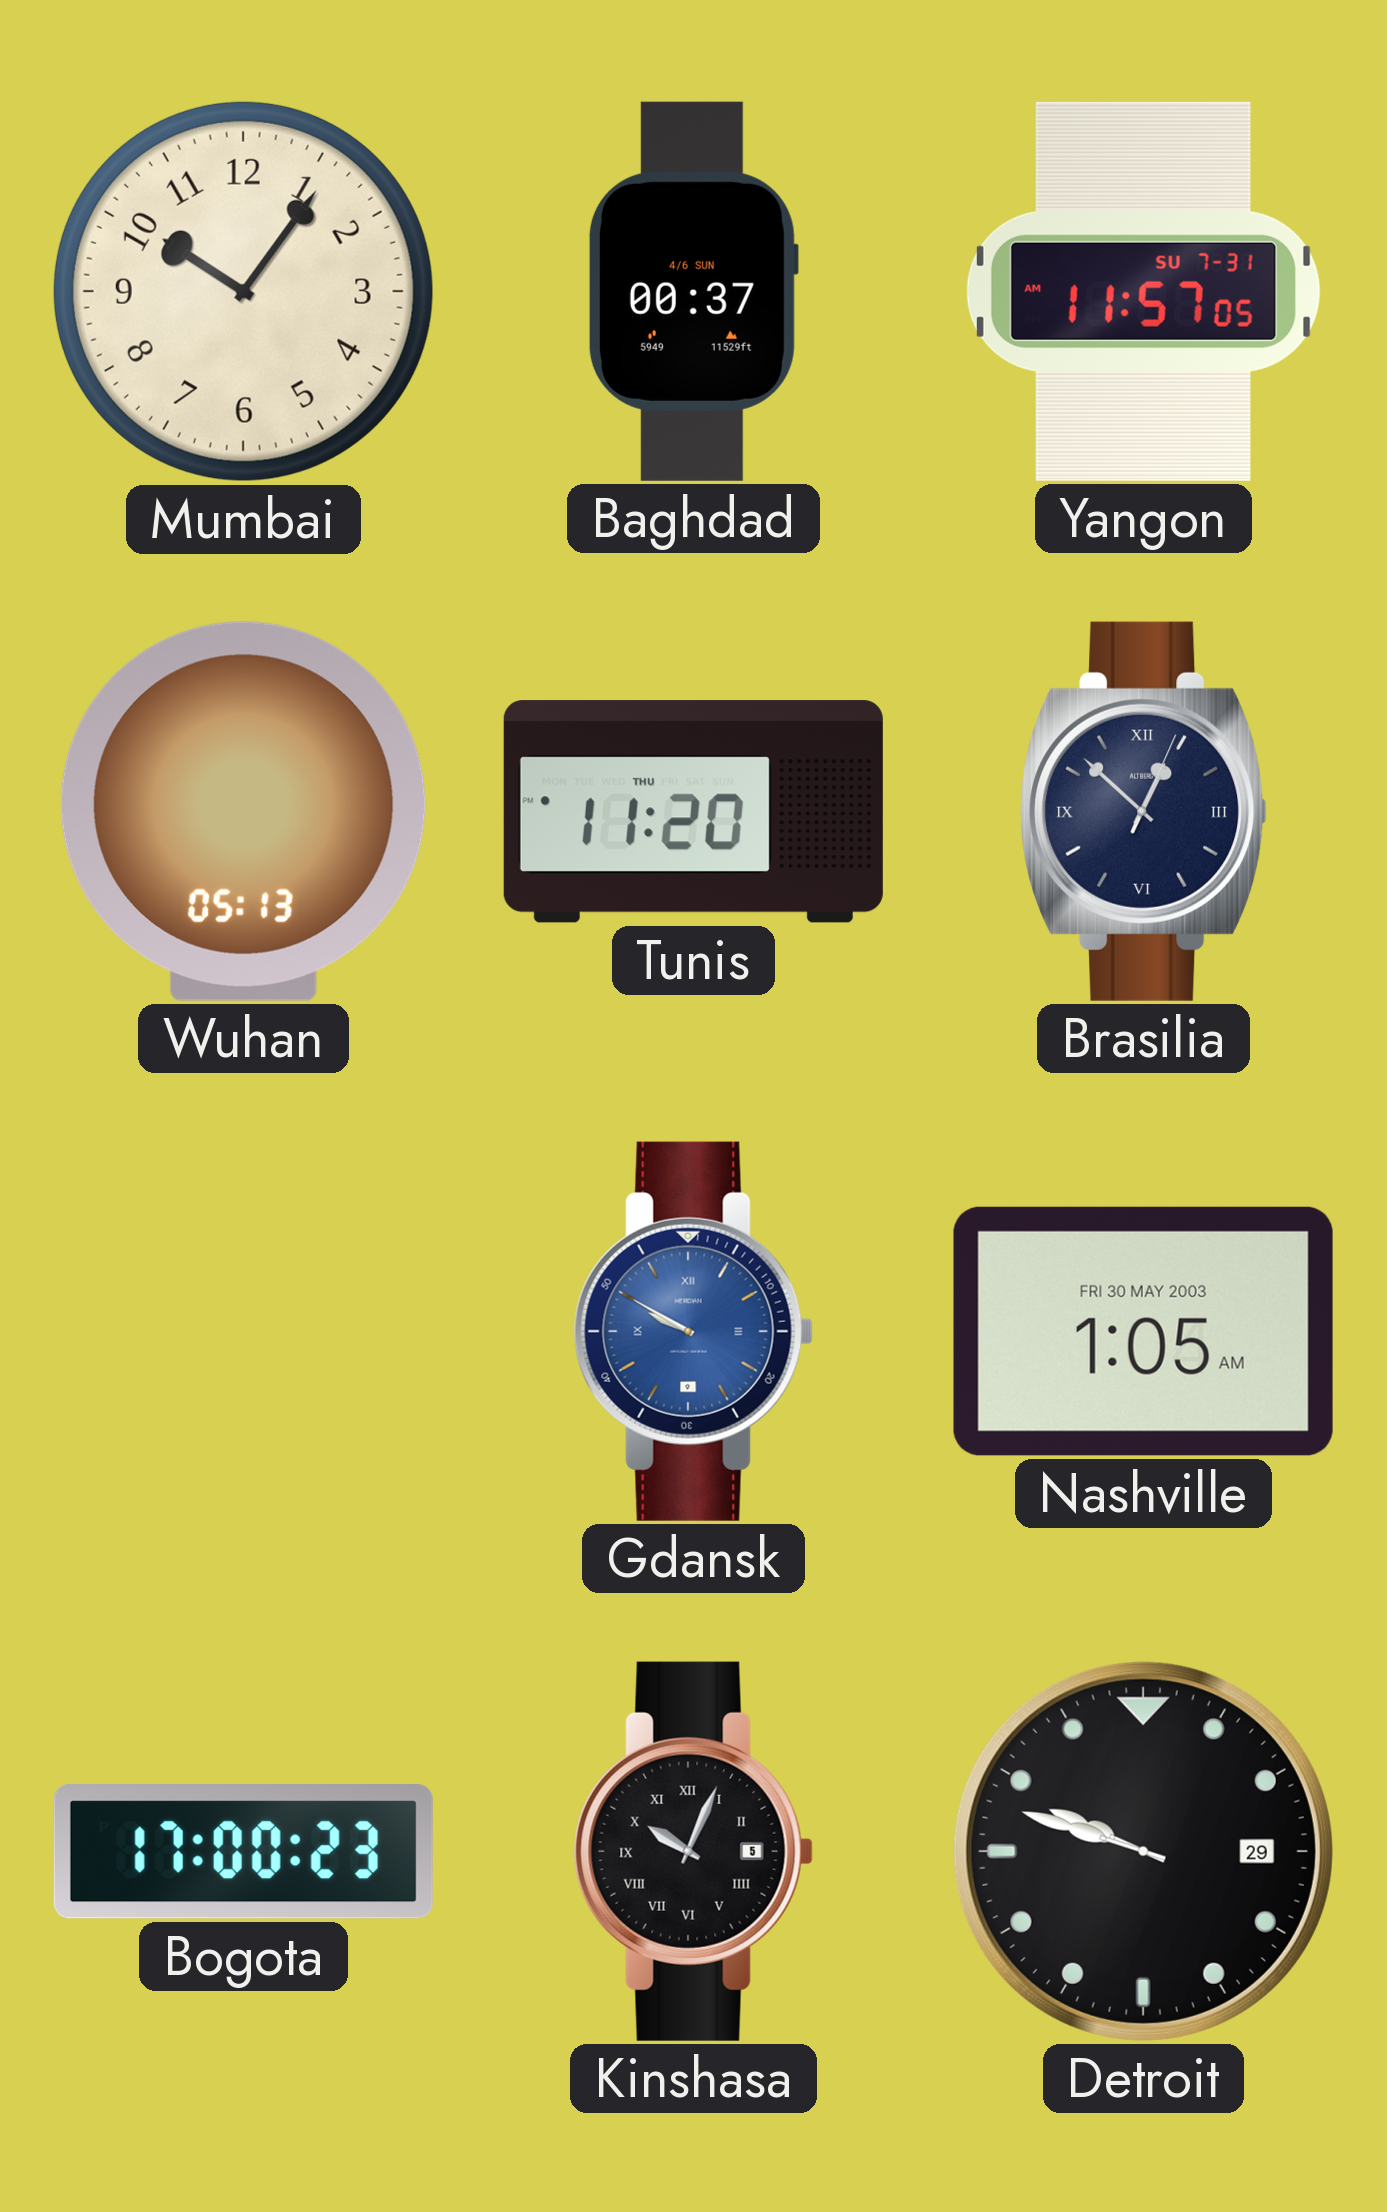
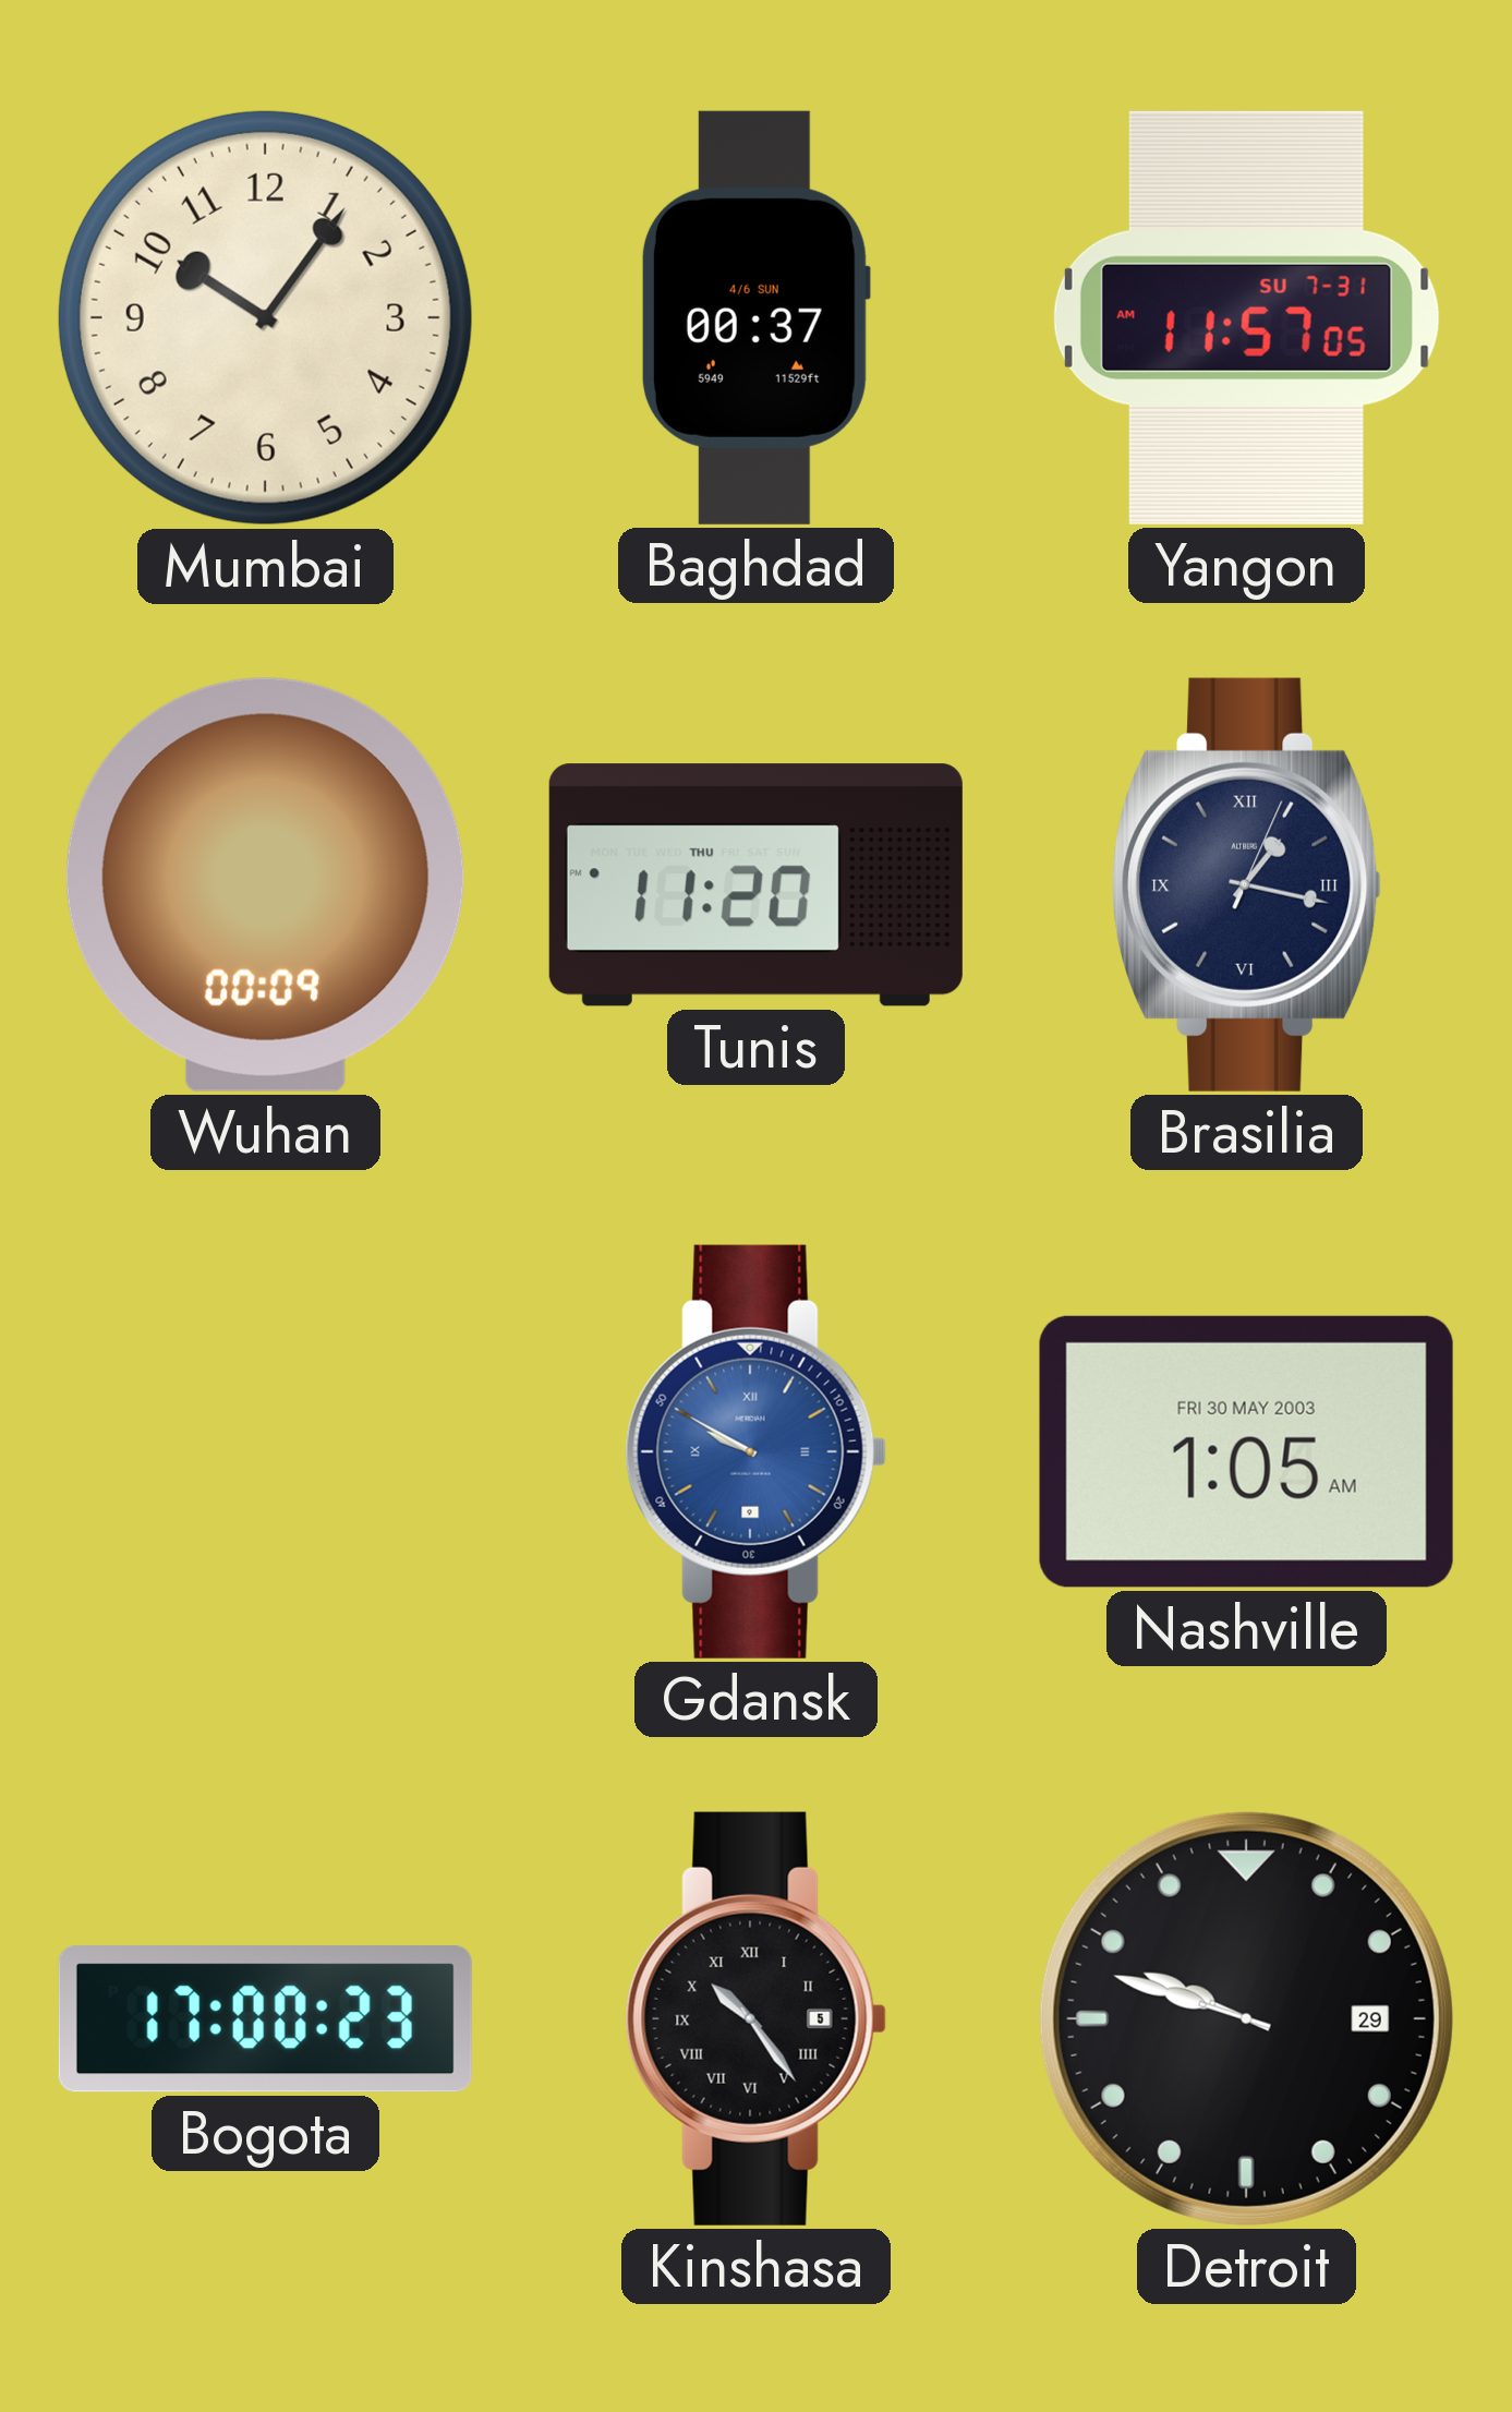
Wuhan: 05:13 -> 00:09
Brasilia: 12:52 -> 1:17
Kinshasa: 10:04 -> 10:24
